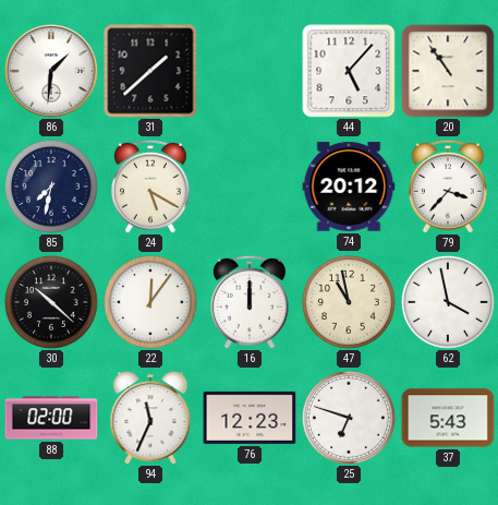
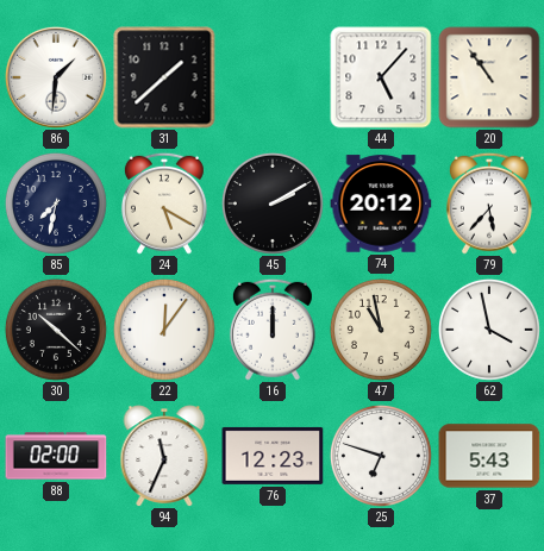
45: none -> 2:10
79: 3:37 -> 5:37
